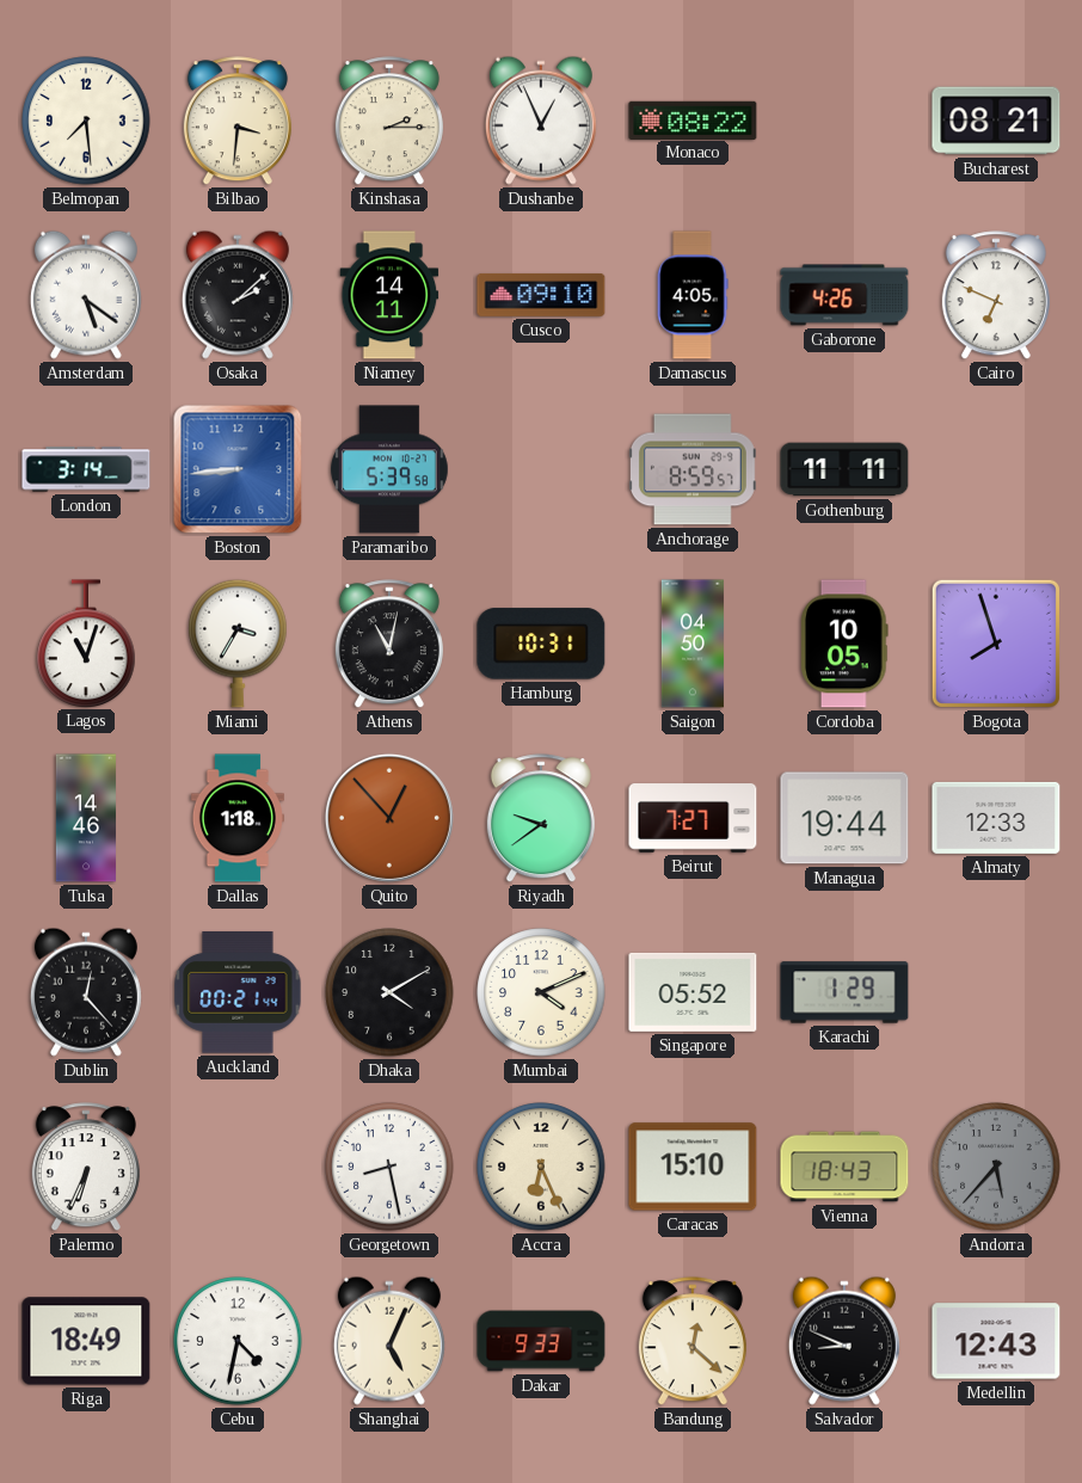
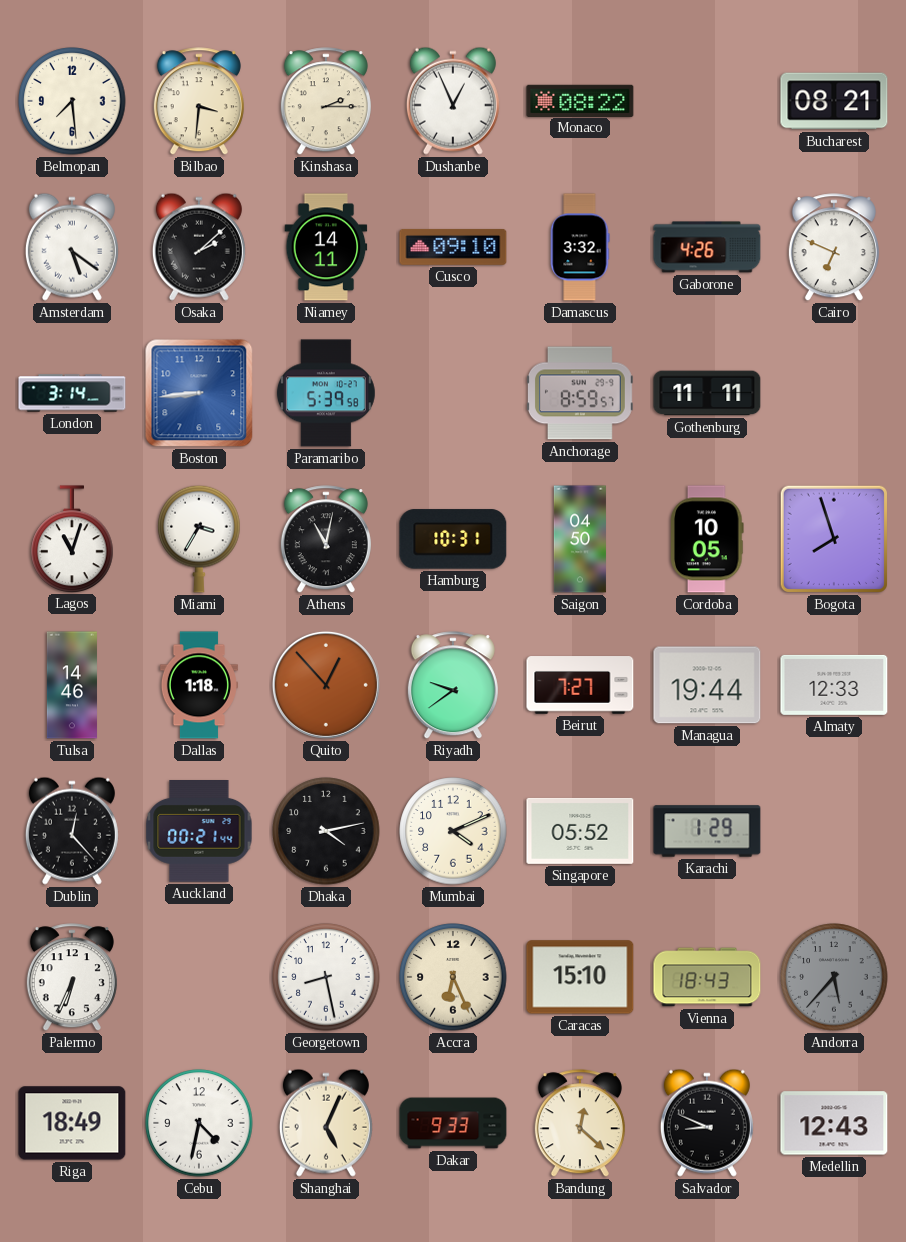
Damascus: 4:05 -> 3:32
Dhaka: 4:10 -> 4:13
